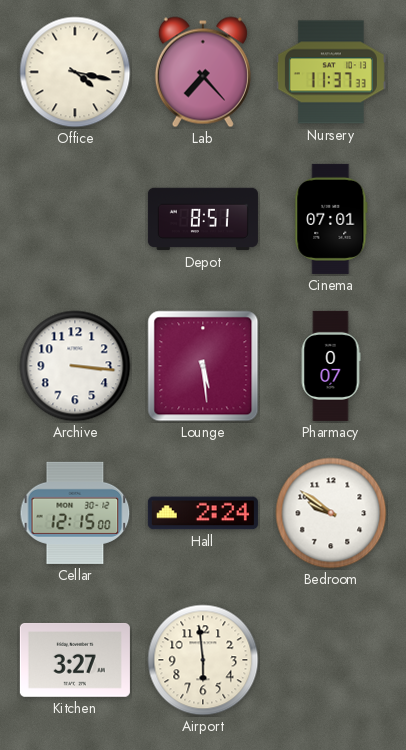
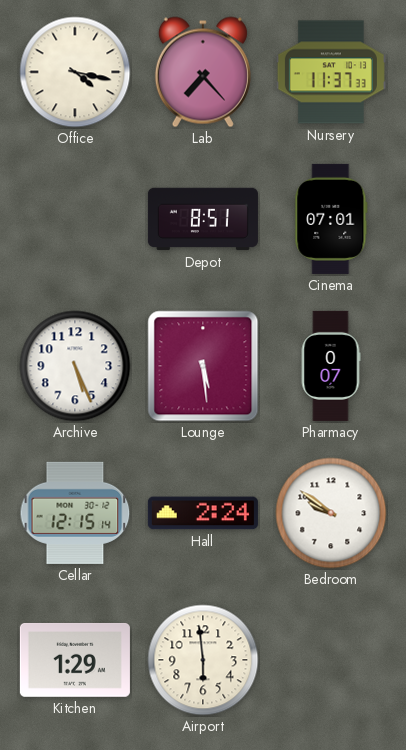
Archive: 3:16 -> 5:26
Cellar: 12:15:00 -> 12:15:14
Kitchen: 3:27 -> 1:29
